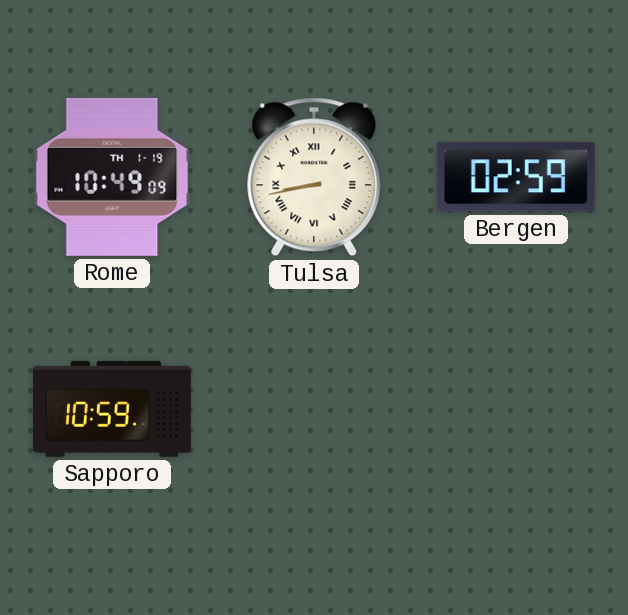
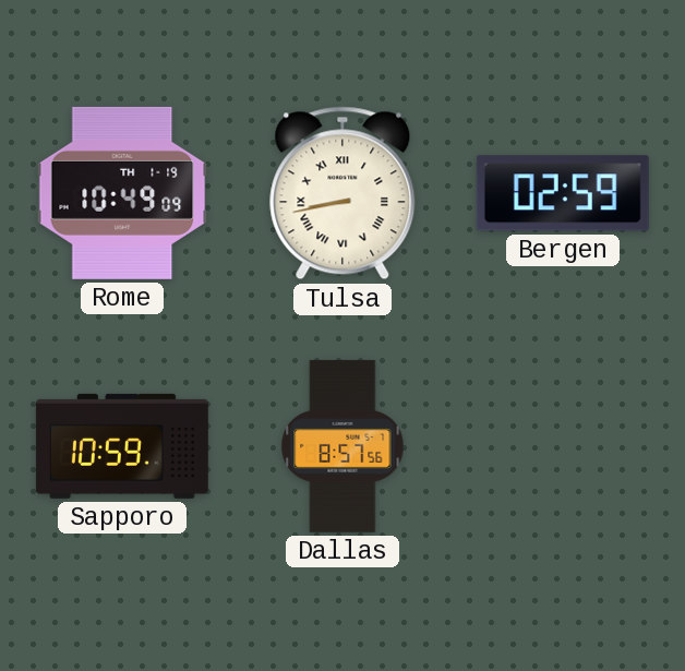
Dallas: none -> 8:57
